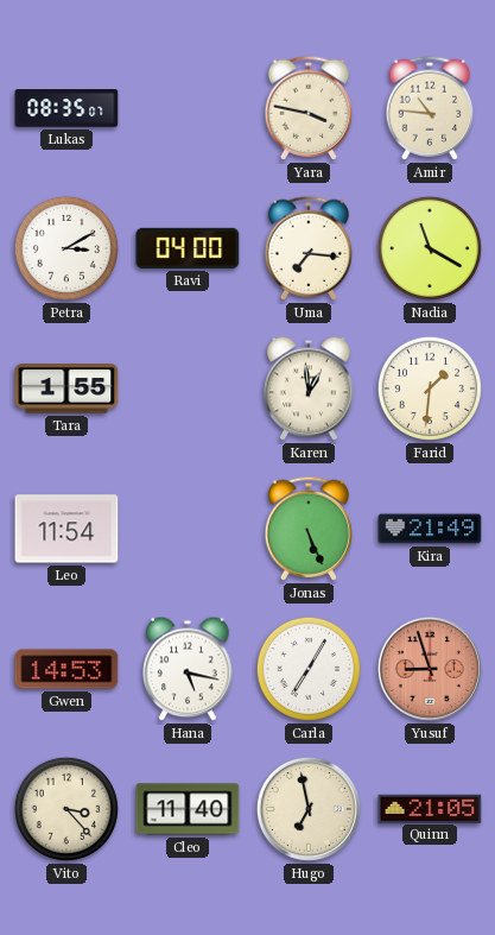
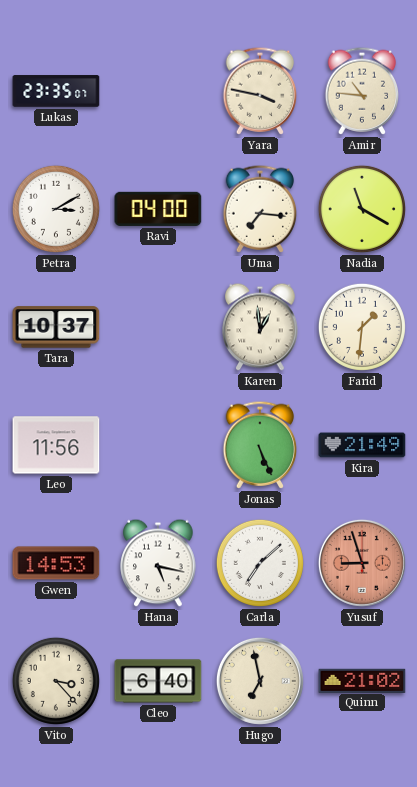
Lukas: 08:35 -> 23:35
Tara: 1:55 -> 10:37
Leo: 11:54 -> 11:56
Carla: 7:05 -> 7:08
Cleo: 11:40 -> 6:40
Quinn: 21:05 -> 21:02
